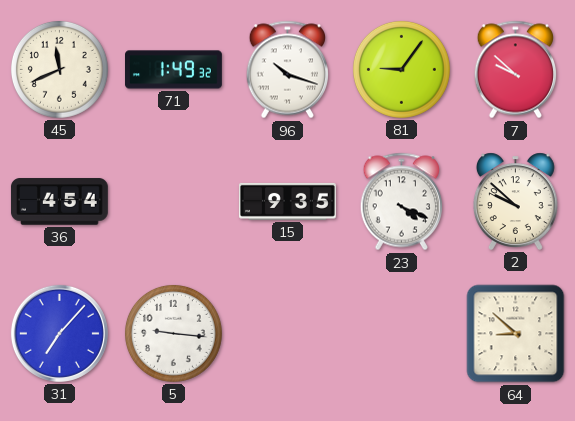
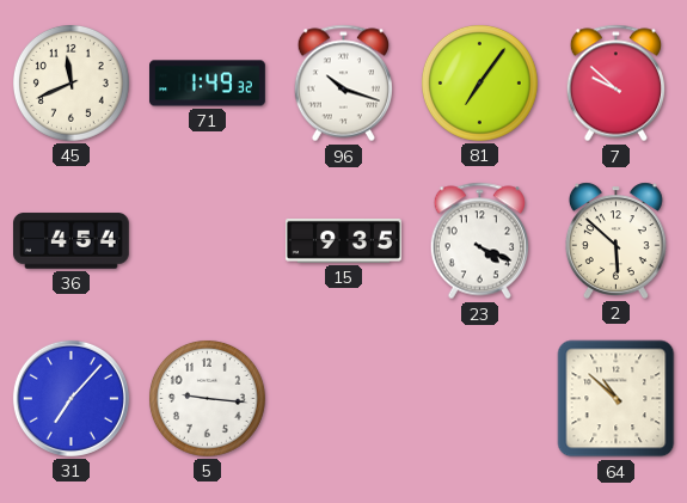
81: 9:06 -> 7:06
2: 9:52 -> 5:52
64: 8:52 -> 10:52
